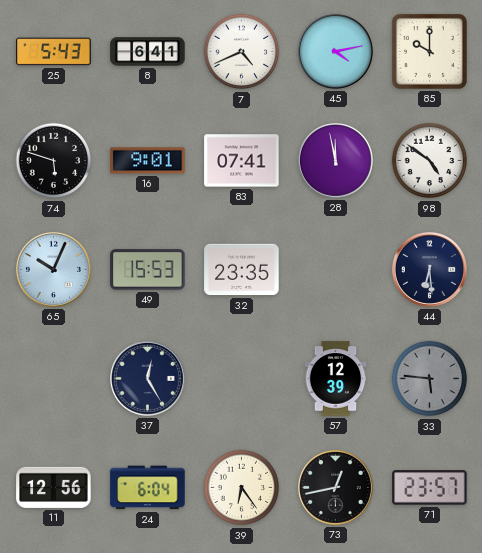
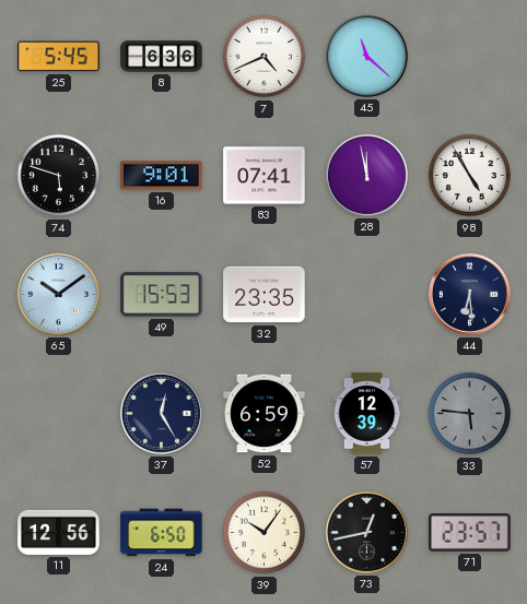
25: 5:43 -> 5:45
8: 6:41 -> 6:36
45: 4:13 -> 11:22
85: 10:00 -> none
98: 4:51 -> 4:55
65: 10:04 -> 10:09
52: none -> 6:59
24: 6:04 -> 6:50
39: 6:24 -> 10:06
